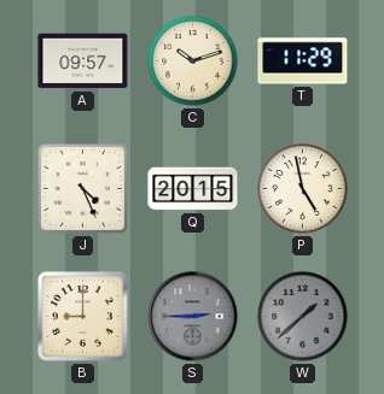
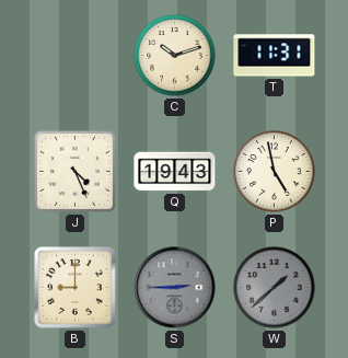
A: 09:57 -> none
T: 11:29 -> 11:31
Q: 20:15 -> 19:43
